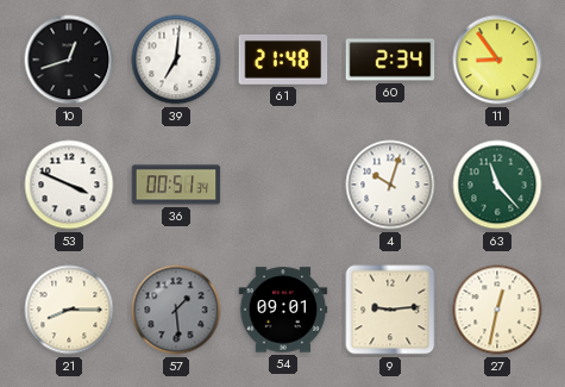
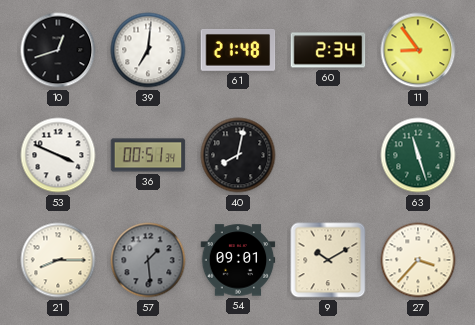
40: none -> 8:02
4: 10:03 -> none
63: 11:23 -> 11:27
9: 9:14 -> 10:10
27: 12:32 -> 3:37
